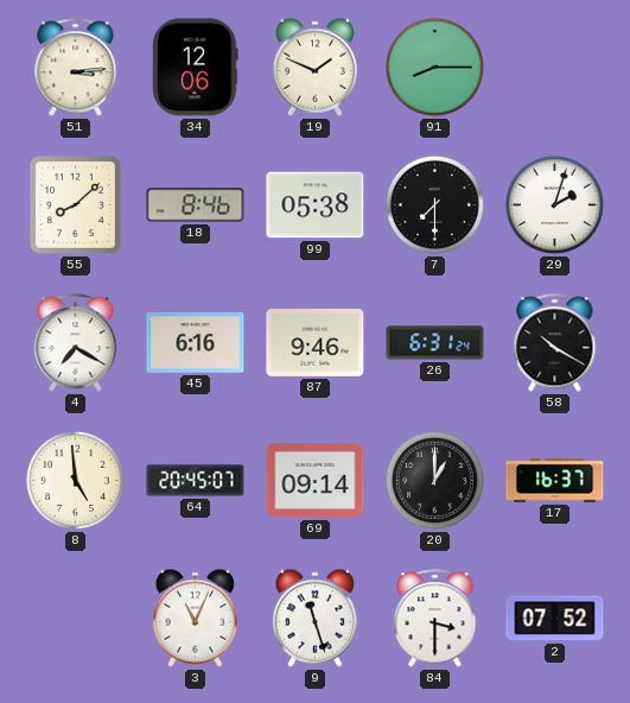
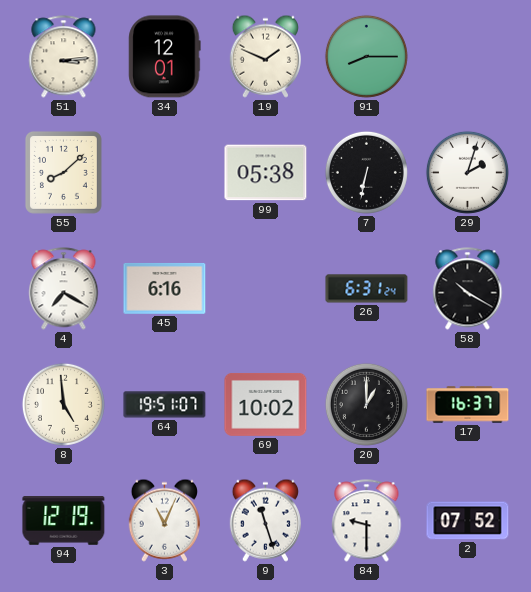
34: 12:06 -> 12:01
18: 8:46 -> none
7: 7:30 -> 6:32
87: 9:46 -> none
64: 20:45 -> 19:51
69: 09:14 -> 10:02
94: none -> 12:19
84: 3:30 -> 9:30
